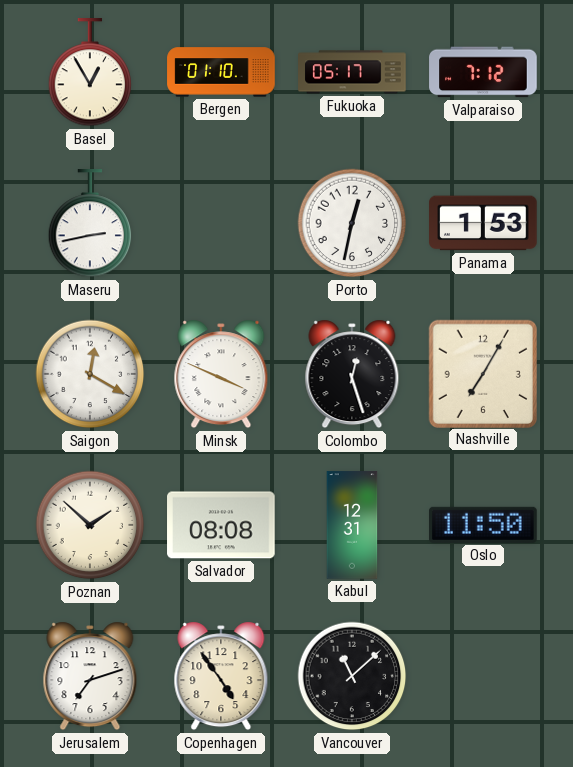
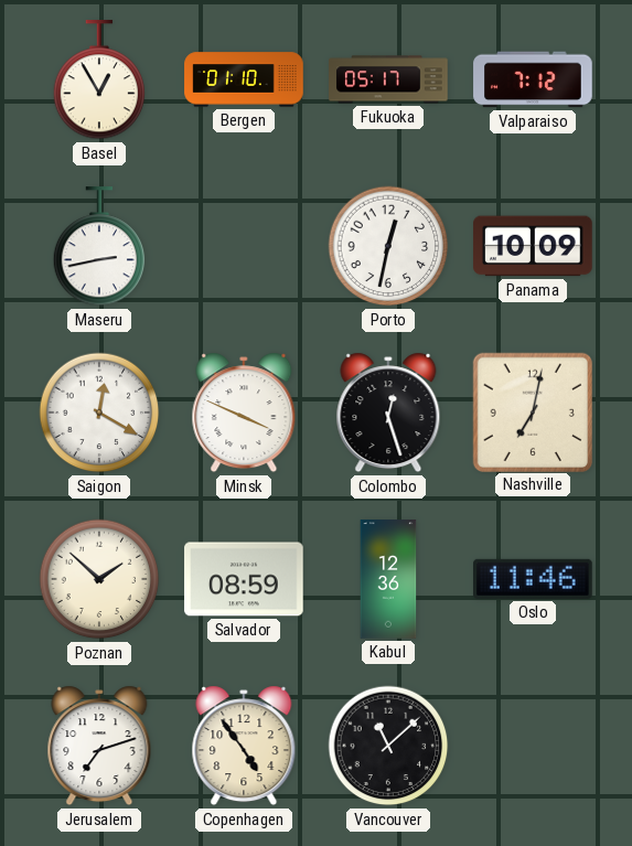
Panama: 1:53 -> 10:09
Nashville: 7:05 -> 7:02
Salvador: 08:08 -> 08:59
Kabul: 12:31 -> 12:36
Oslo: 11:50 -> 11:46
